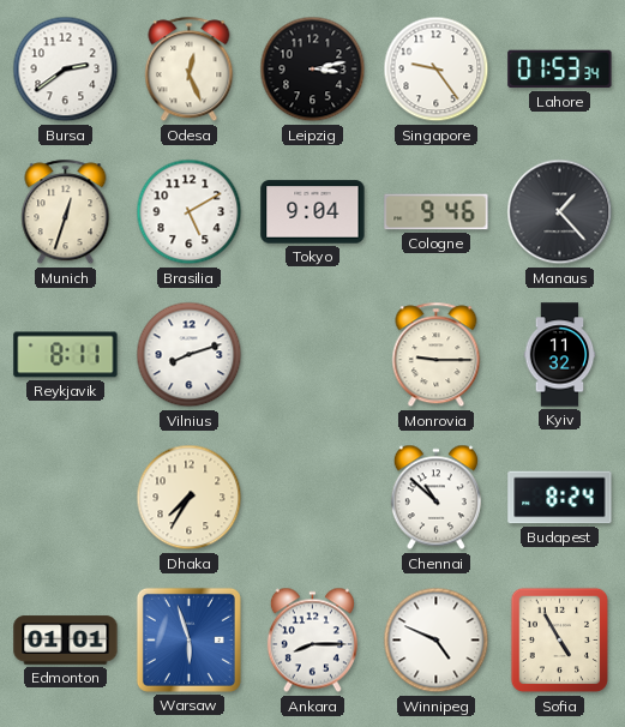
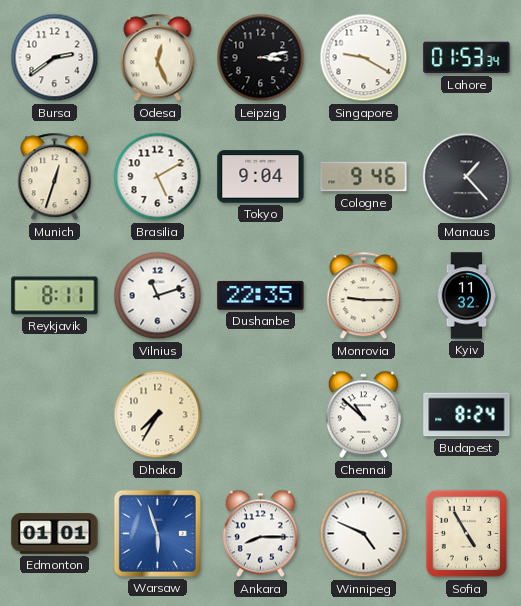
Singapore: 9:24 -> 9:20
Vilnius: 8:12 -> 11:12
Dushanbe: none -> 22:35
